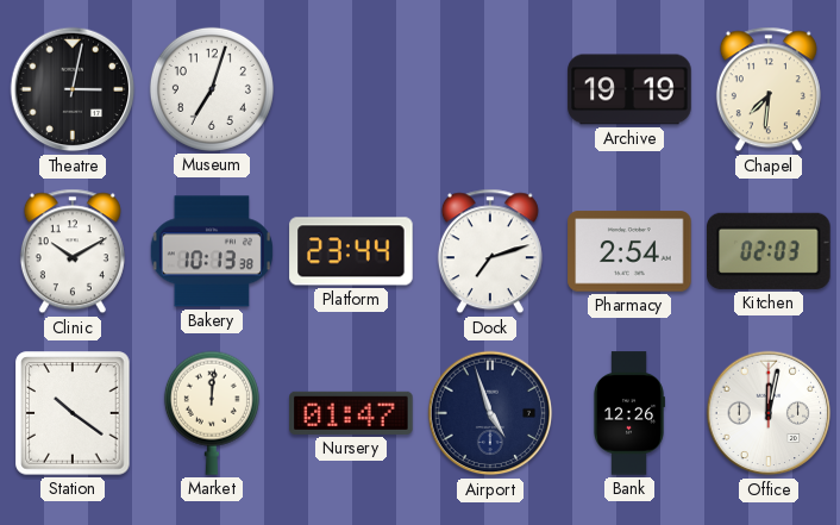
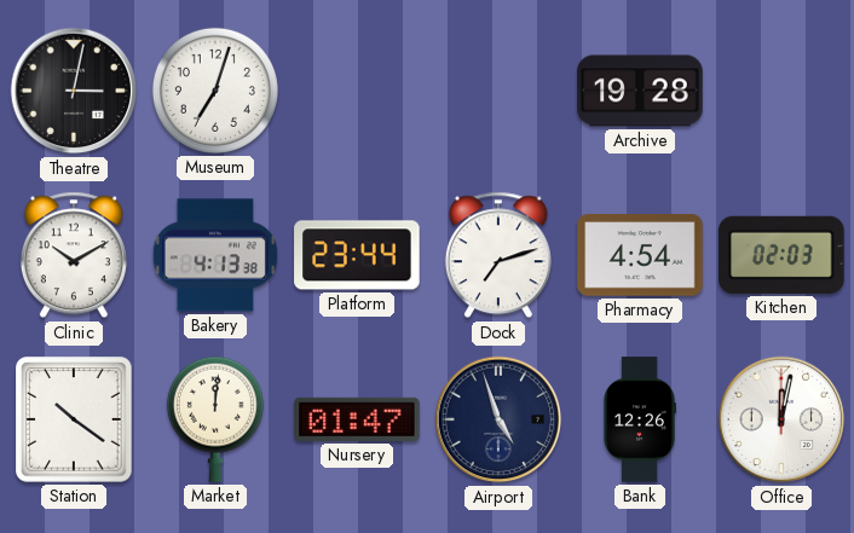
Archive: 19:19 -> 19:28
Chapel: 7:31 -> none
Bakery: 10:13 -> 4:13
Pharmacy: 2:54 -> 4:54
